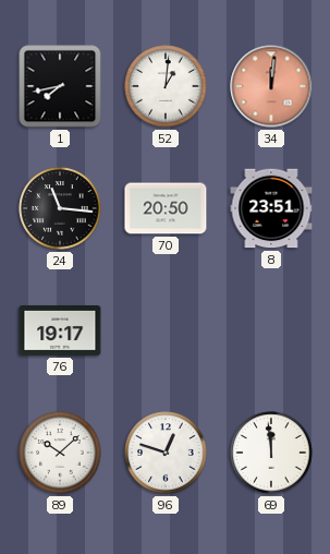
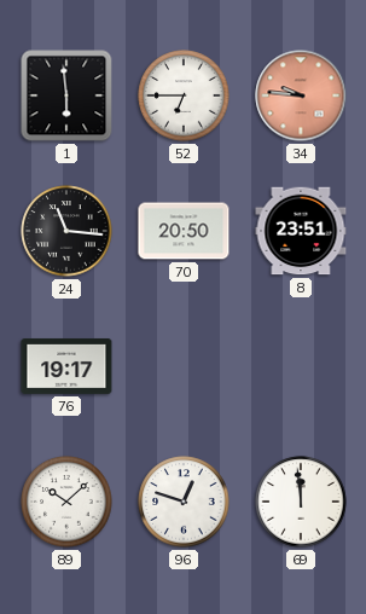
1: 7:43 -> 5:59
52: 1:01 -> 6:45
34: 12:01 -> 9:46
